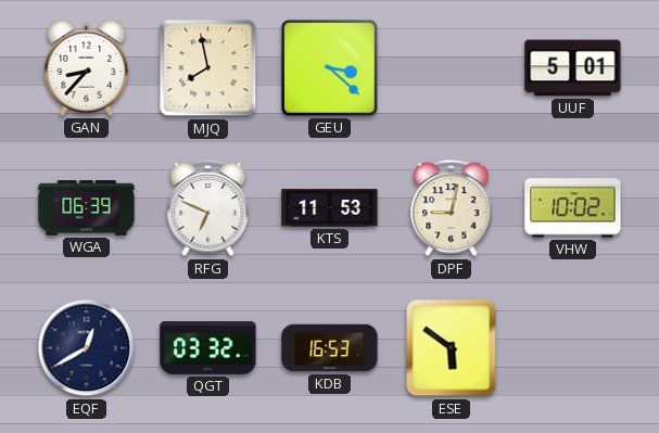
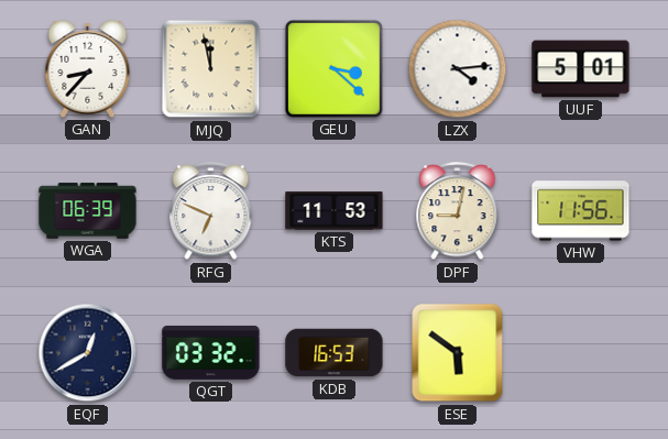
MJQ: 7:58 -> 11:58
LZX: none -> 4:14
VHW: 10:02 -> 11:56
